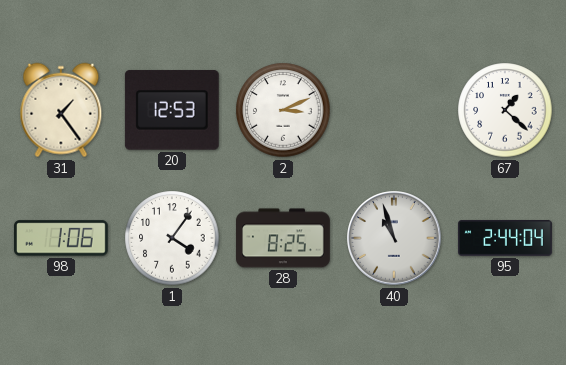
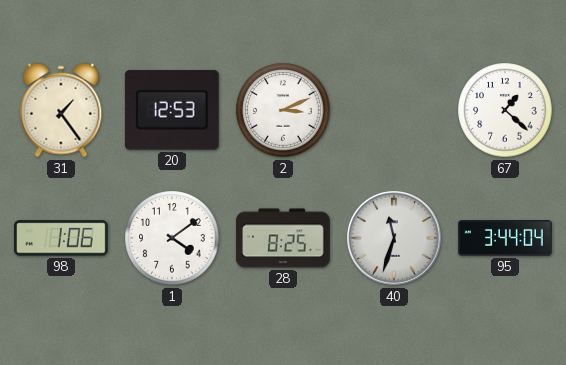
1: 4:06 -> 4:09
40: 10:57 -> 11:33
95: 2:44 -> 3:44
